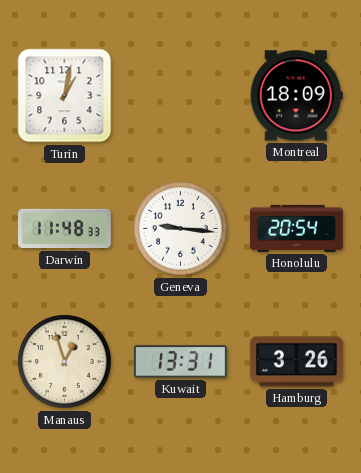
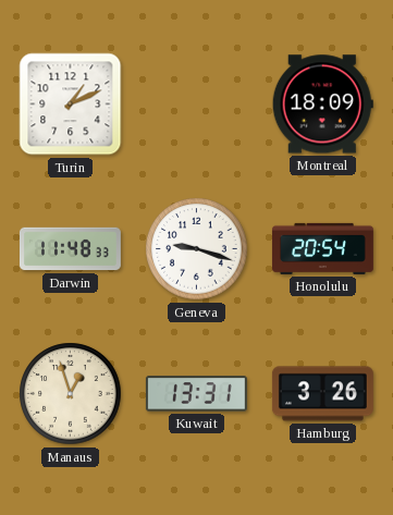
Turin: 1:02 -> 1:11
Geneva: 9:16 -> 9:18
